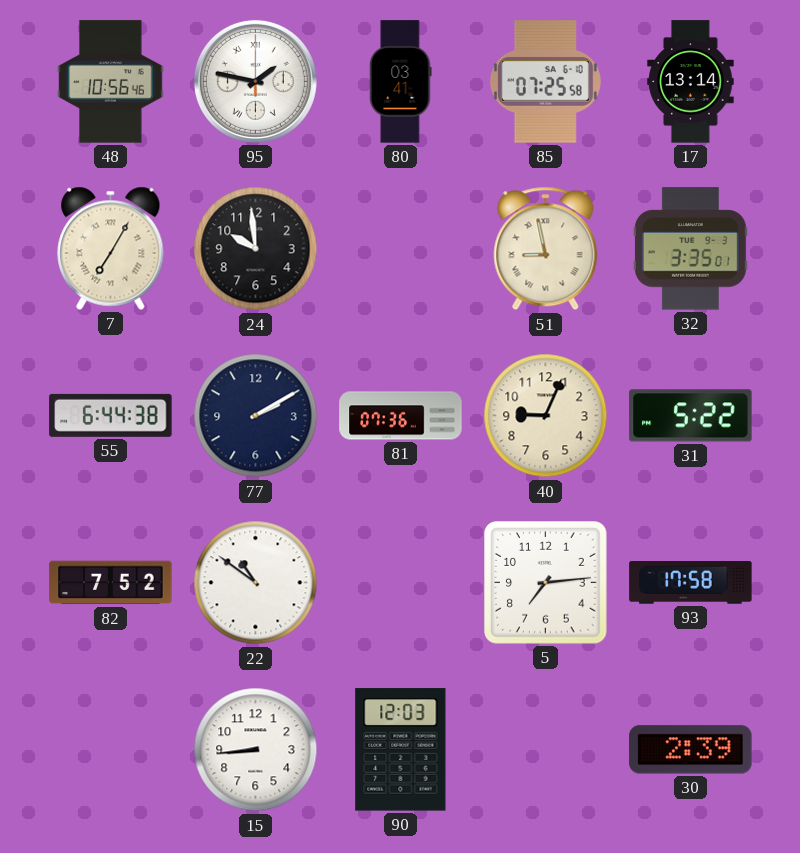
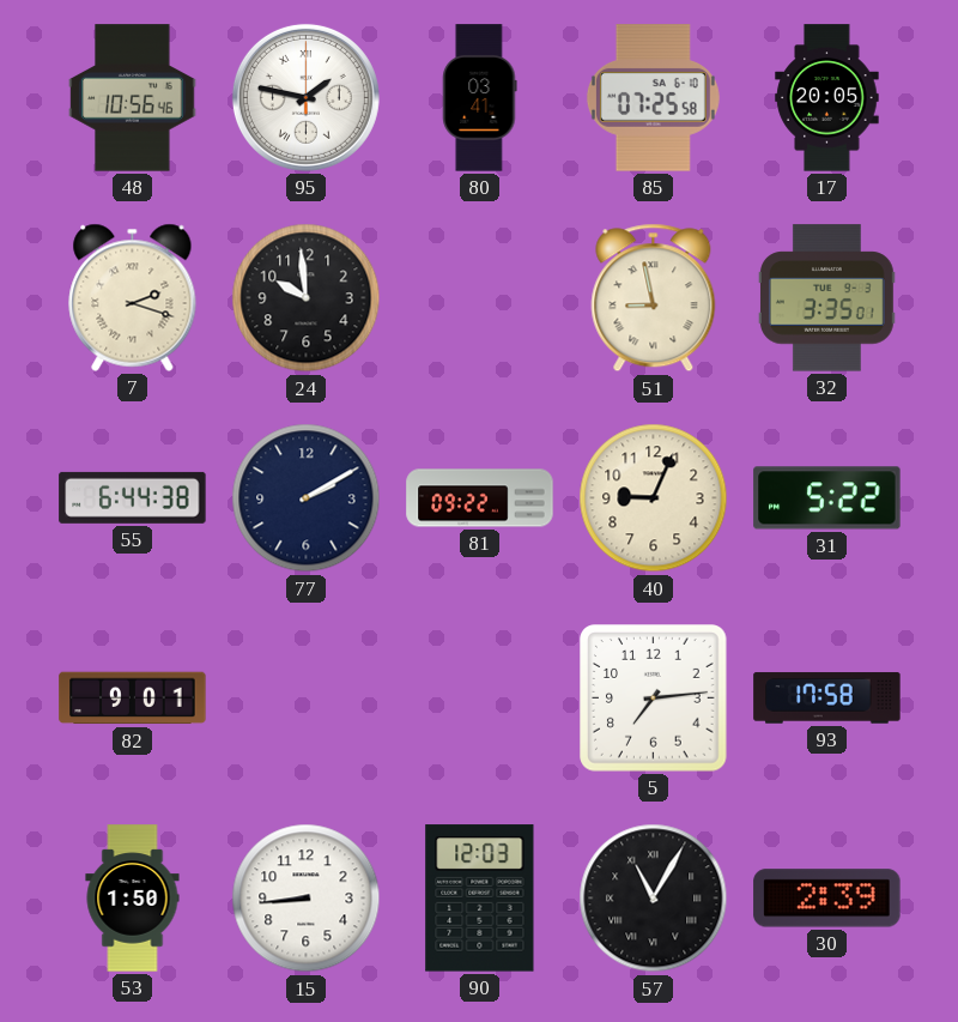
17: 13:14 -> 20:05
7: 7:05 -> 2:18
81: 07:36 -> 09:22
82: 7:52 -> 9:01
22: 10:51 -> none
53: none -> 1:50
57: none -> 11:05
